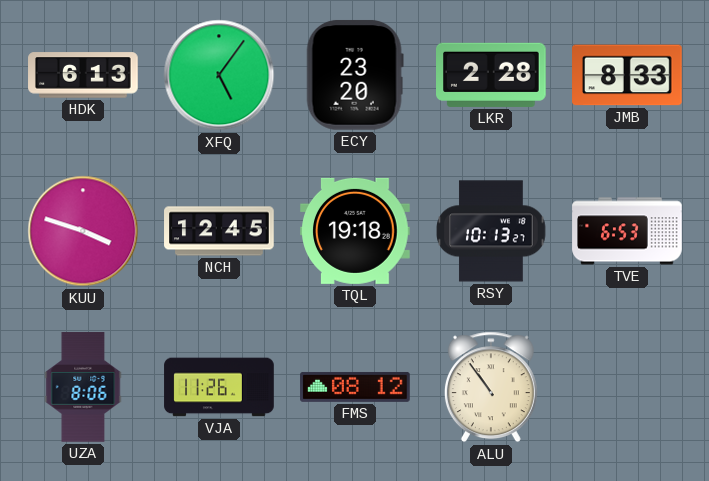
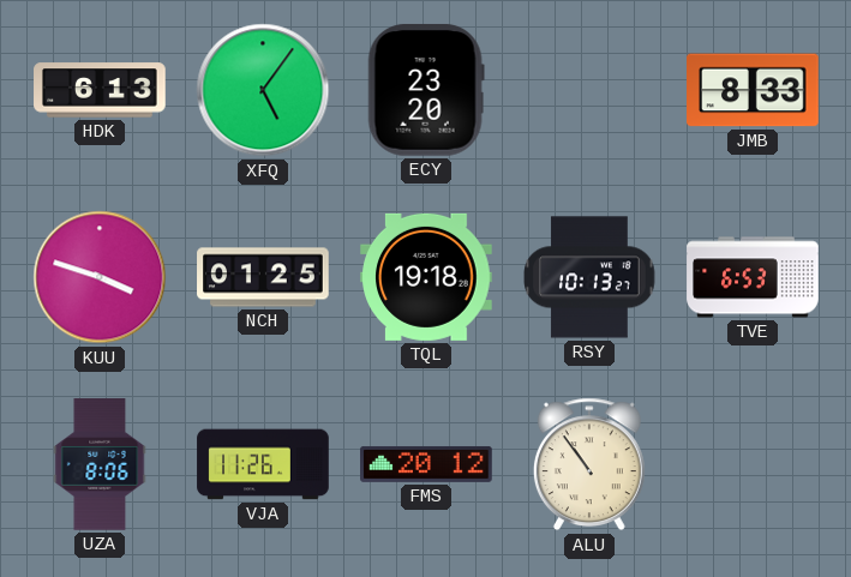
LKR: 2:28 -> none
NCH: 12:45 -> 01:25
FMS: 08:12 -> 20:12
